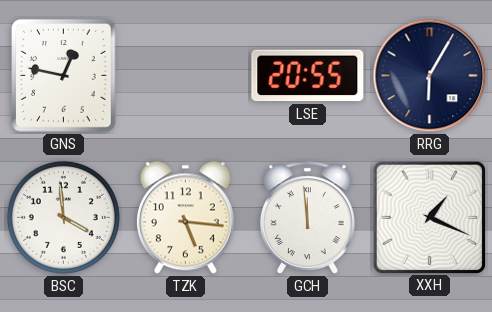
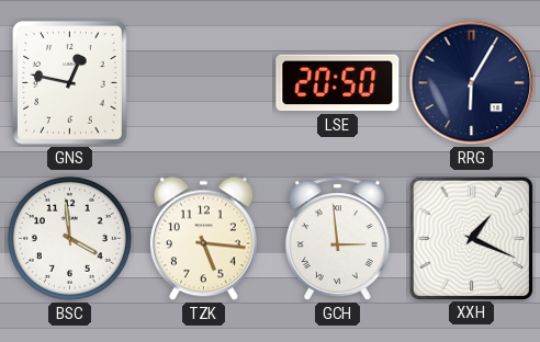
LSE: 20:55 -> 20:50
GCH: 11:59 -> 2:59
